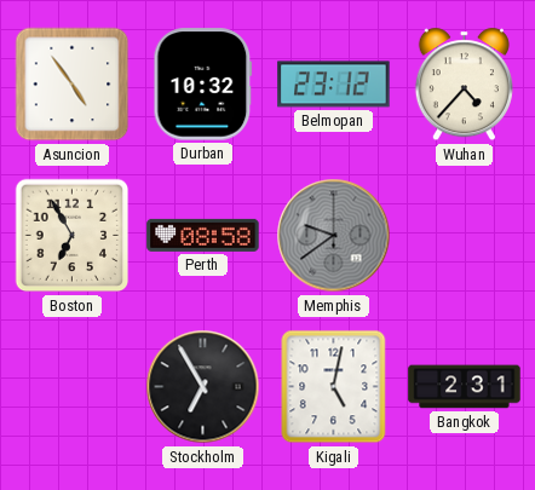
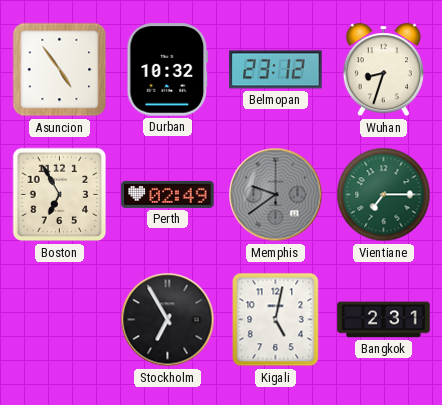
Wuhan: 4:37 -> 8:33
Perth: 08:58 -> 02:49
Vientiane: none -> 7:15
